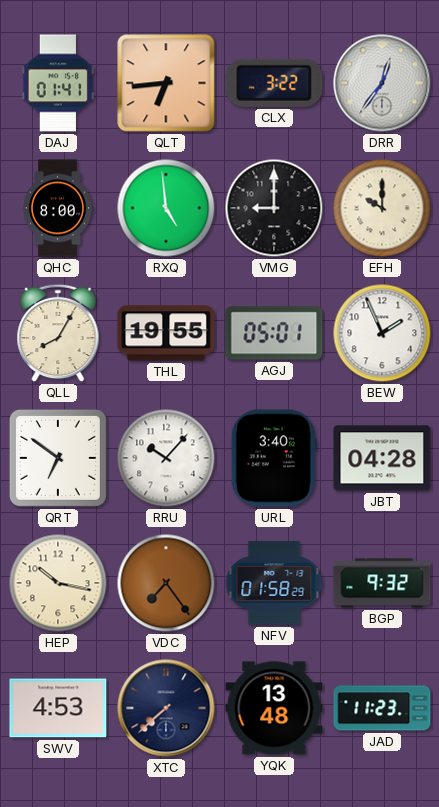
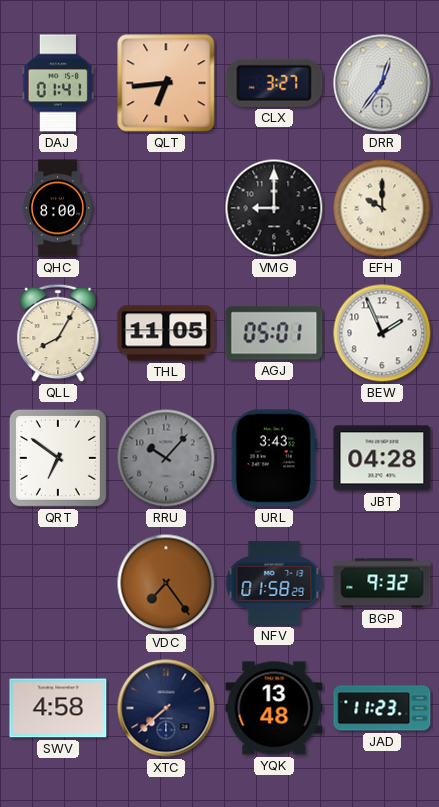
CLX: 3:22 -> 3:27
RXQ: 4:59 -> none
THL: 19:55 -> 11:05
RRU dial: white -> grey
URL: 3:40 -> 3:43
HEP: 10:17 -> none
SWV: 4:53 -> 4:58
